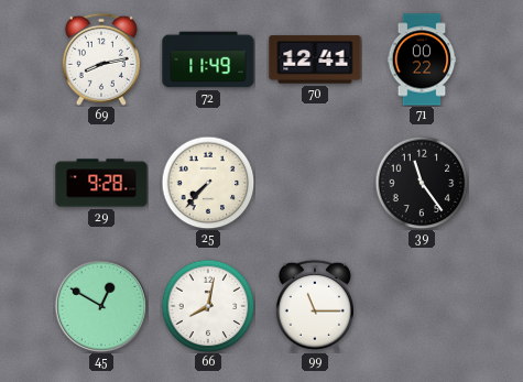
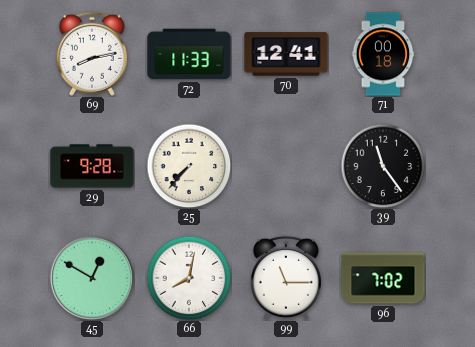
72: 11:49 -> 11:33
71: 00:22 -> 00:18
96: none -> 7:02
